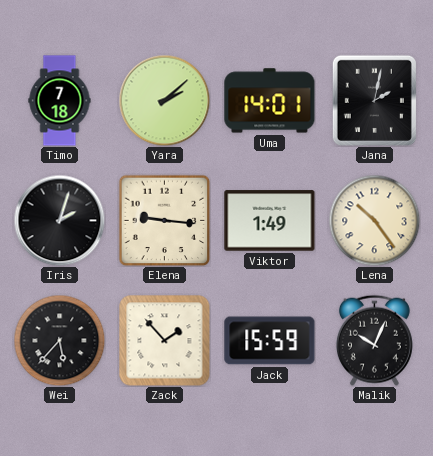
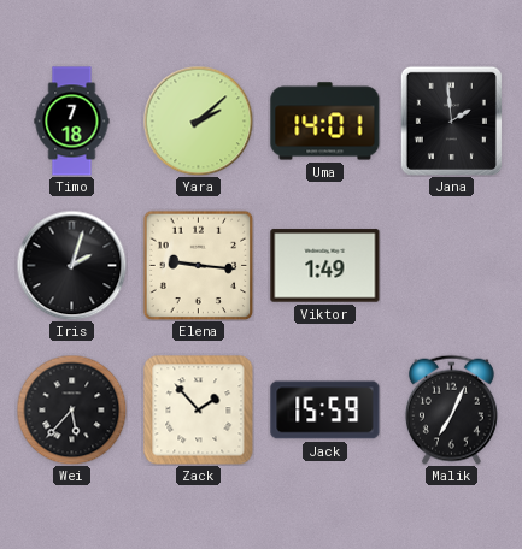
Jana: 2:02 -> 1:59
Lena: 10:24 -> none
Malik: 10:04 -> 7:04
